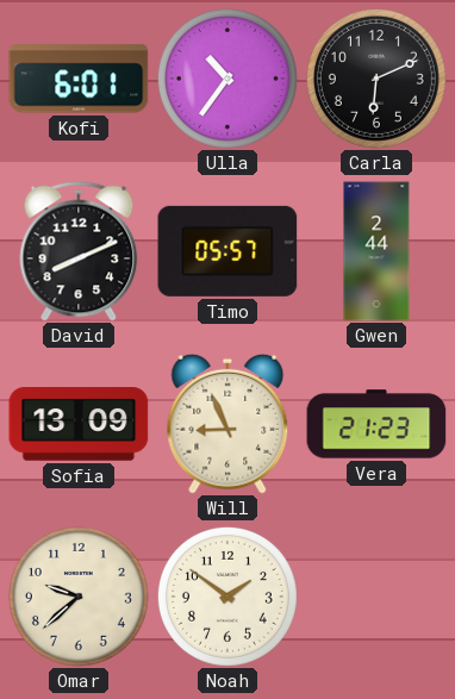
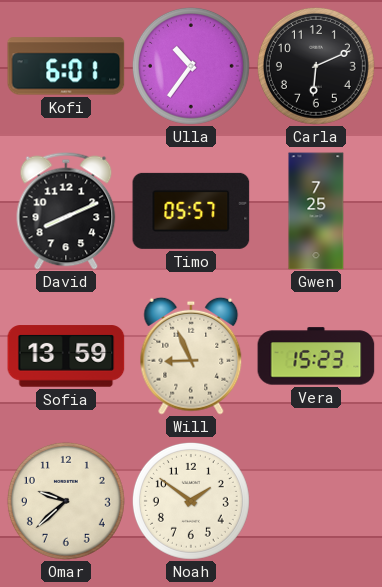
Gwen: 2:44 -> 7:25
Sofia: 13:09 -> 13:59
Vera: 21:23 -> 15:23
